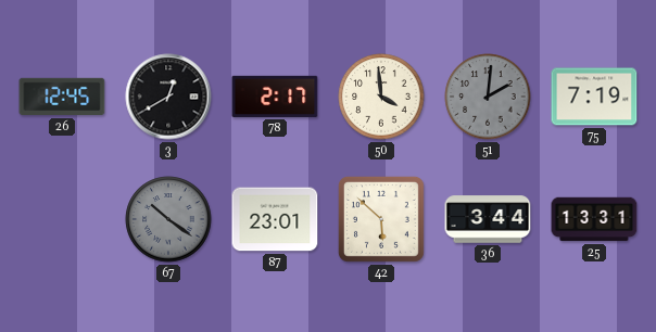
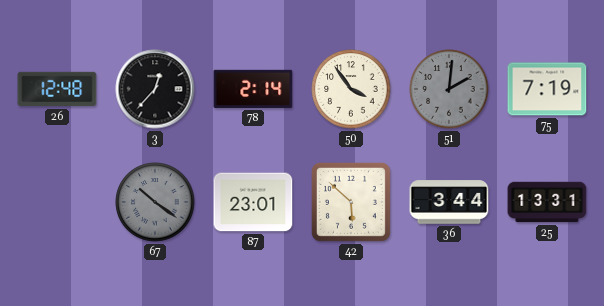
26: 12:45 -> 12:48
3: 12:40 -> 12:37
78: 2:17 -> 2:14
50: 3:59 -> 3:54
